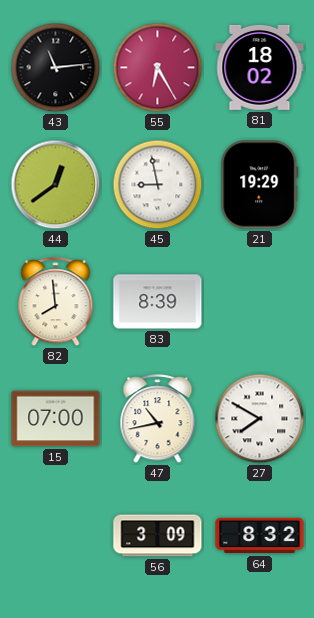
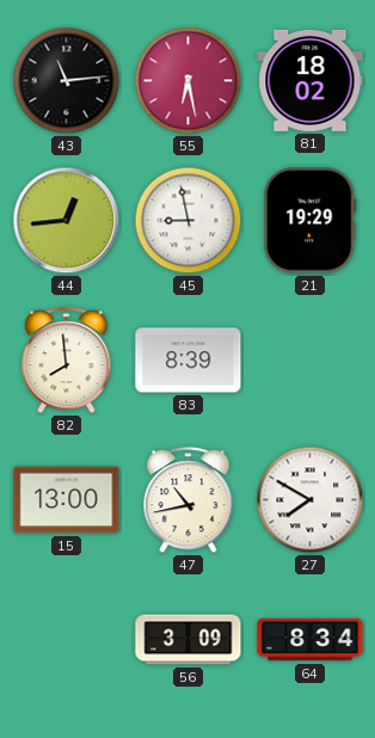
55: 6:25 -> 6:28
44: 12:39 -> 12:44
15: 07:00 -> 13:00
64: 8:32 -> 8:34
